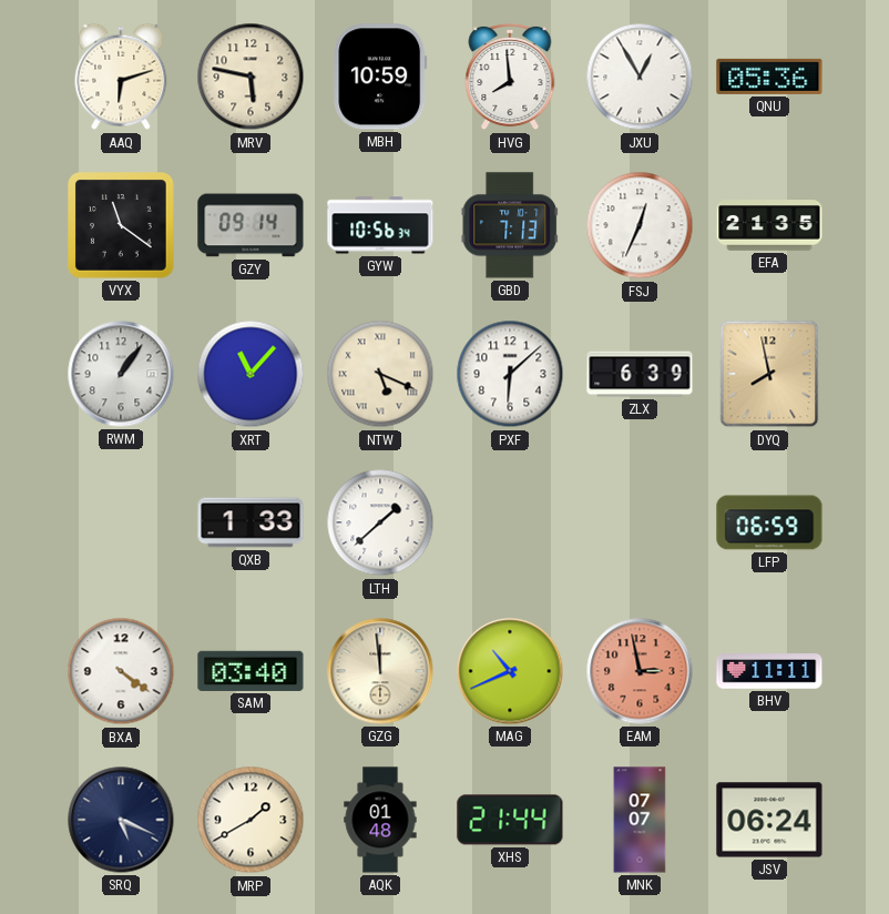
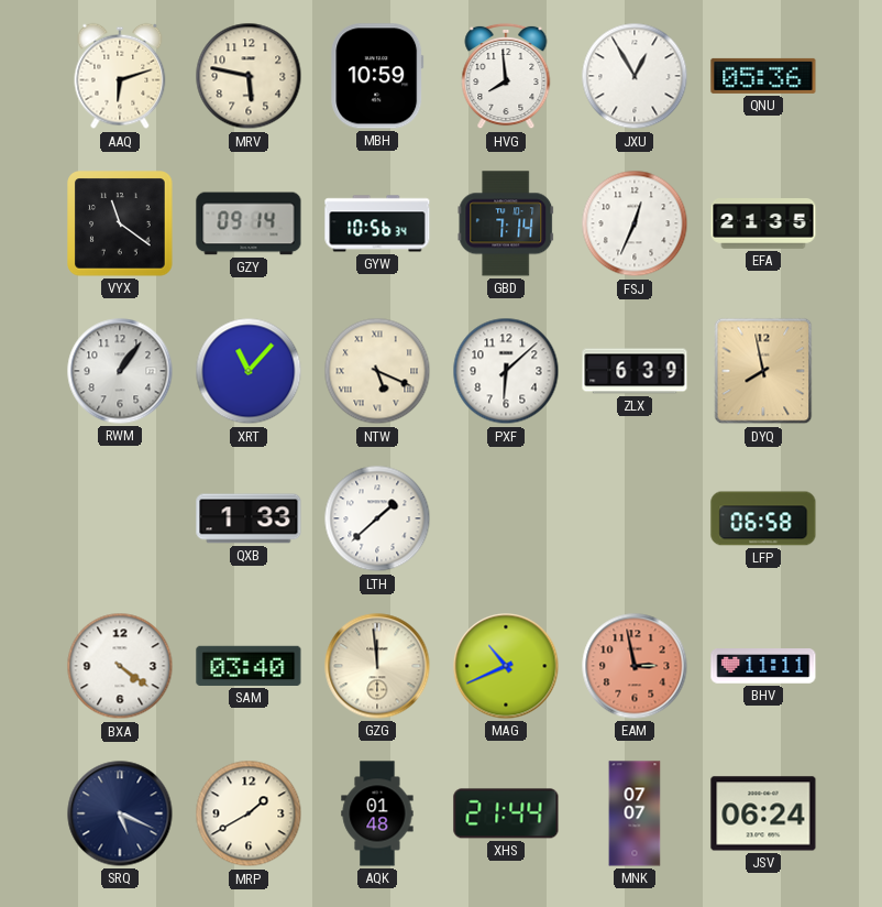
GBD: 7:13 -> 7:14
LFP: 06:59 -> 06:58
